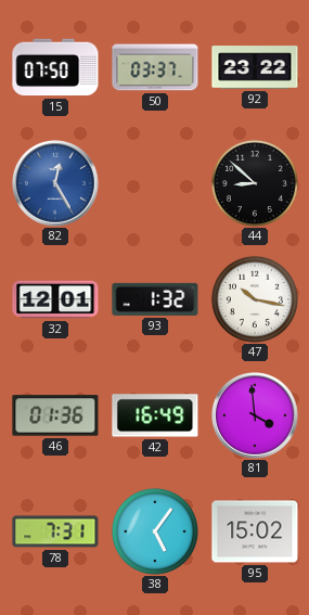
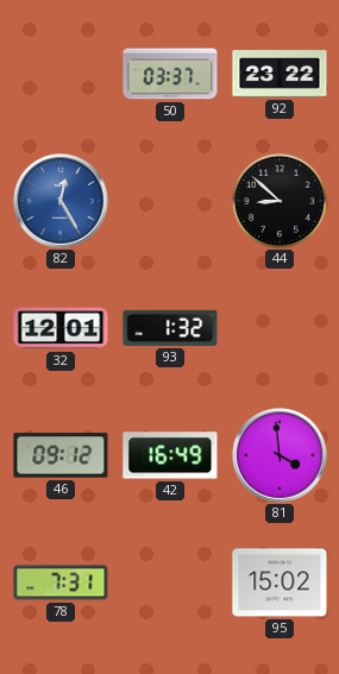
15: 07:50 -> none
47: 10:17 -> none
46: 01:36 -> 09:12
38: 5:06 -> none
